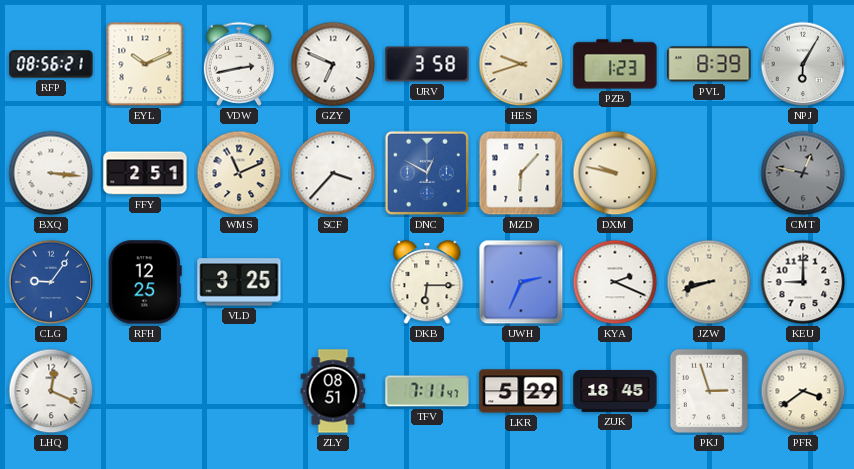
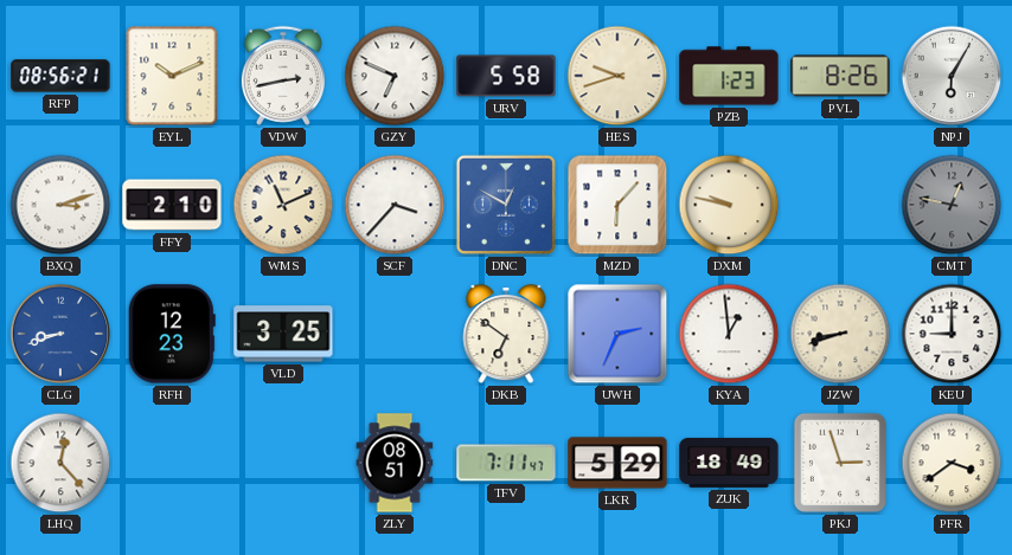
URV: 3:58 -> 5:58
PVL: 8:39 -> 8:26
BXQ: 3:16 -> 3:12
FFY: 2:51 -> 2:10
CLG: 9:06 -> 8:42
RFH: 12:25 -> 12:23
DKB: 6:15 -> 6:51
KYA: 2:19 -> 12:59
LHQ: 12:19 -> 12:23
ZUK: 18:45 -> 18:49
